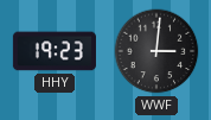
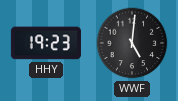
WWF: 3:01 -> 5:01
